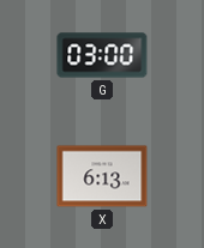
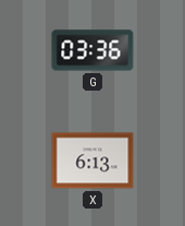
G: 03:00 -> 03:36
